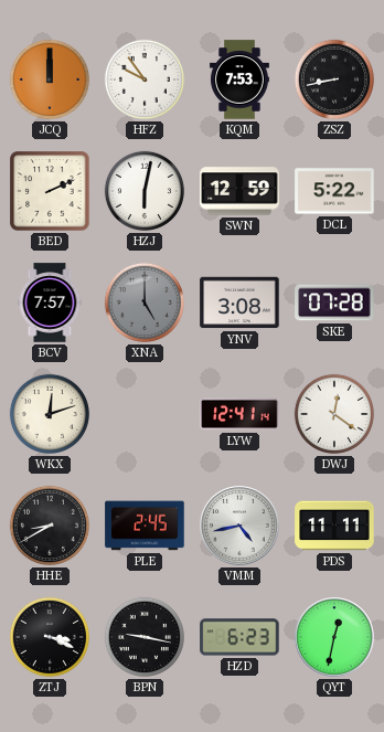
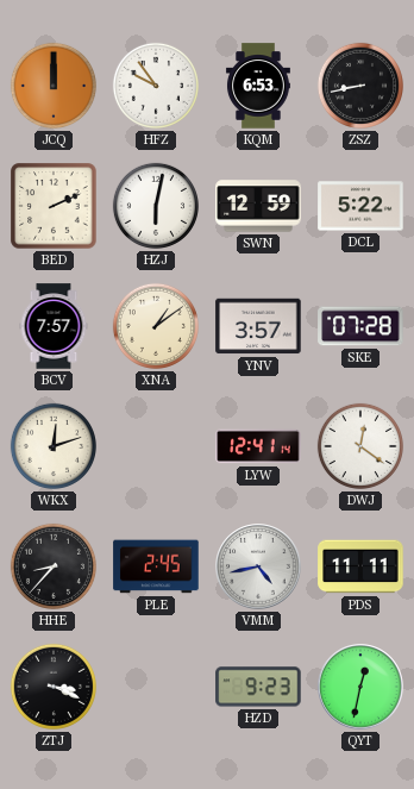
KQM: 7:53 -> 6:53
XNA: 5:00 -> 1:09
XNA dial: grey -> cream
YNV: 3:08 -> 3:57
HHE: 8:40 -> 8:37
BPN: 9:17 -> none
HZD: 6:23 -> 9:23
